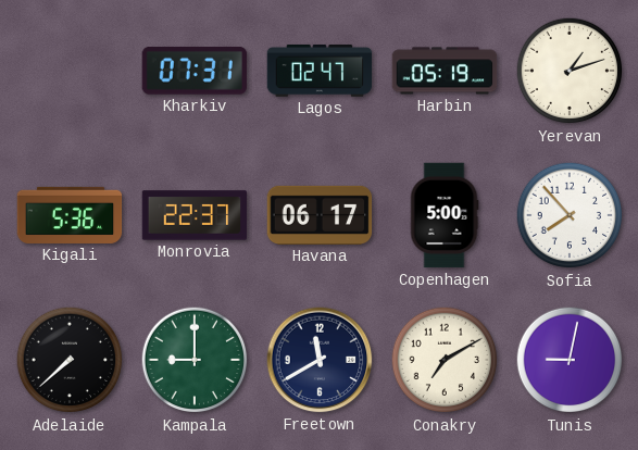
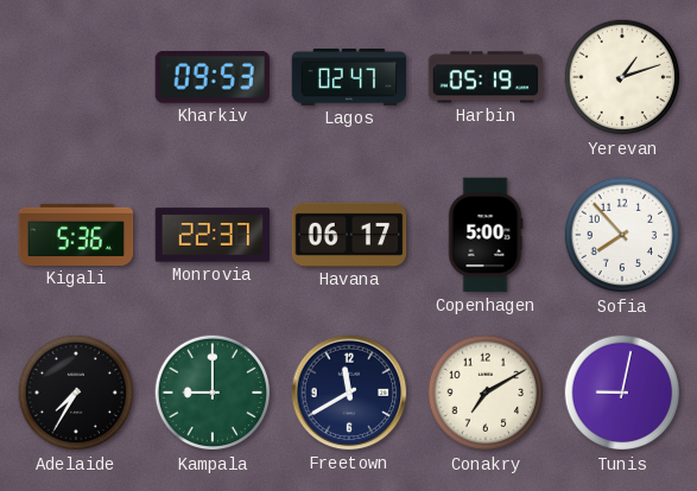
Kharkiv: 07:31 -> 09:53
Adelaide: 7:38 -> 7:35
